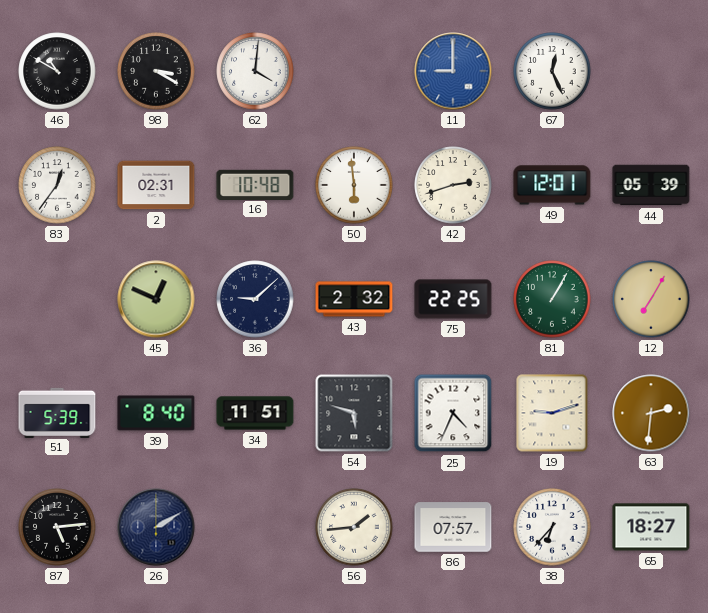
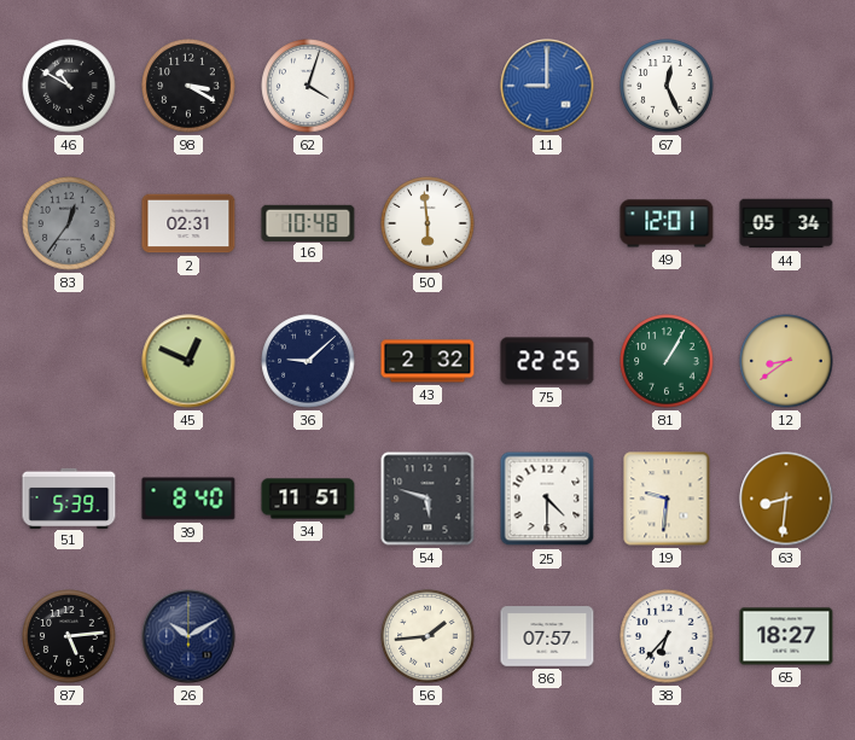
62: 4:01 -> 4:03
83 dial: white -> grey
42: 2:42 -> none
44: 05:39 -> 05:34
12: 7:05 -> 8:39
25: 4:34 -> 4:30
19: 9:12 -> 9:31
63: 2:31 -> 8:31
26: 2:10 -> 10:10
